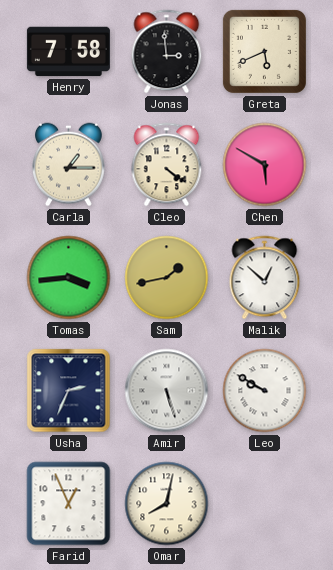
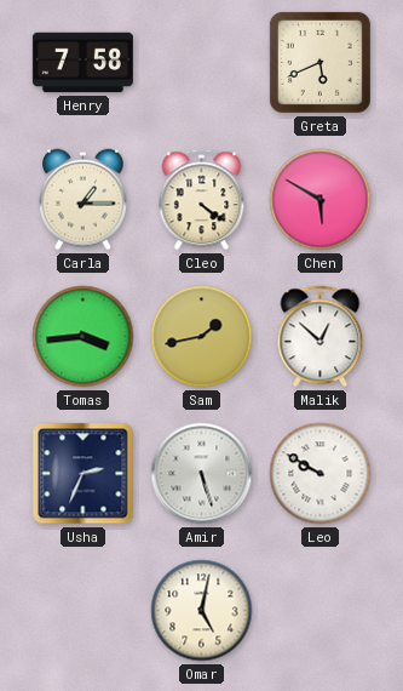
Jonas: 2:59 -> none
Farid: 12:56 -> none
Omar: 8:02 -> 5:02
